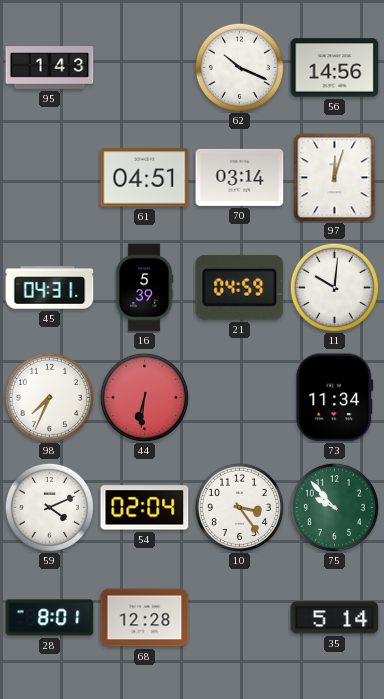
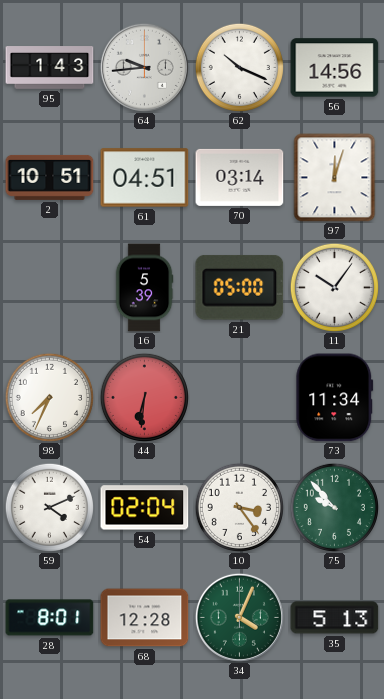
64: none -> 9:44
2: none -> 10:51
45: 04:31 -> none
21: 04:59 -> 05:00
11: 10:01 -> 10:06
34: none -> 4:04
35: 5:14 -> 5:13
